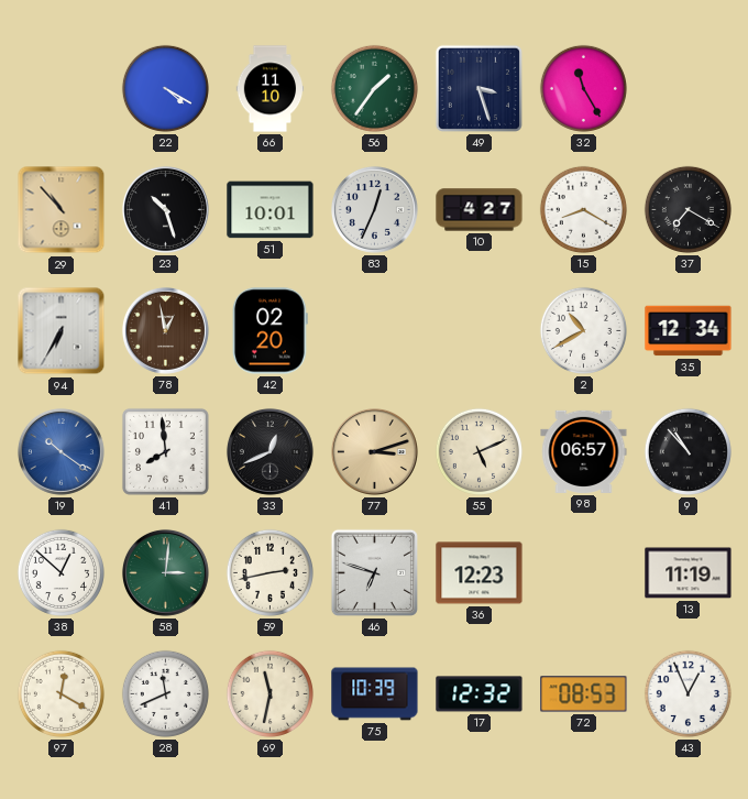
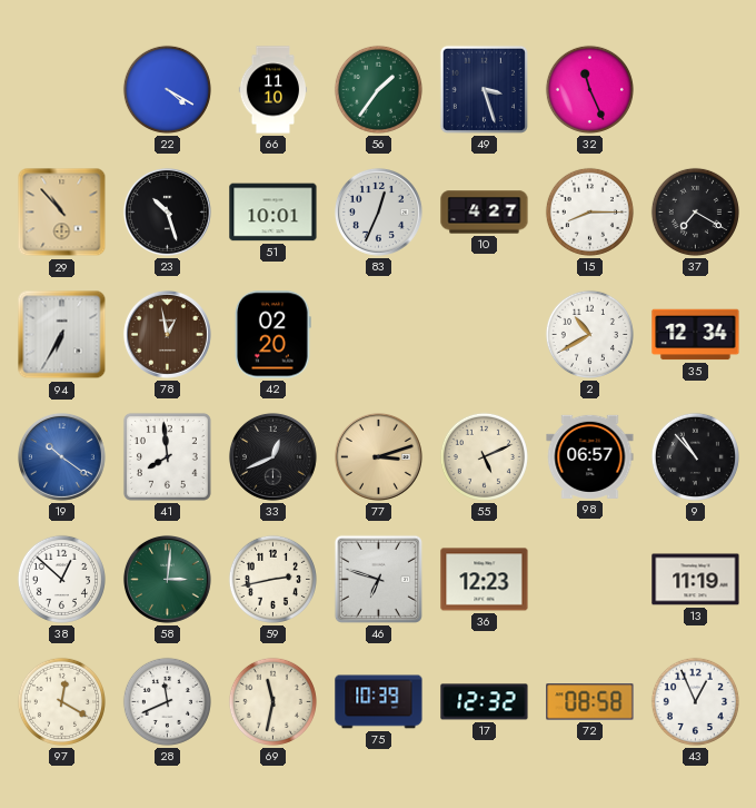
32: 11:25 -> 11:26
15: 8:20 -> 8:15
72: 08:53 -> 08:58
